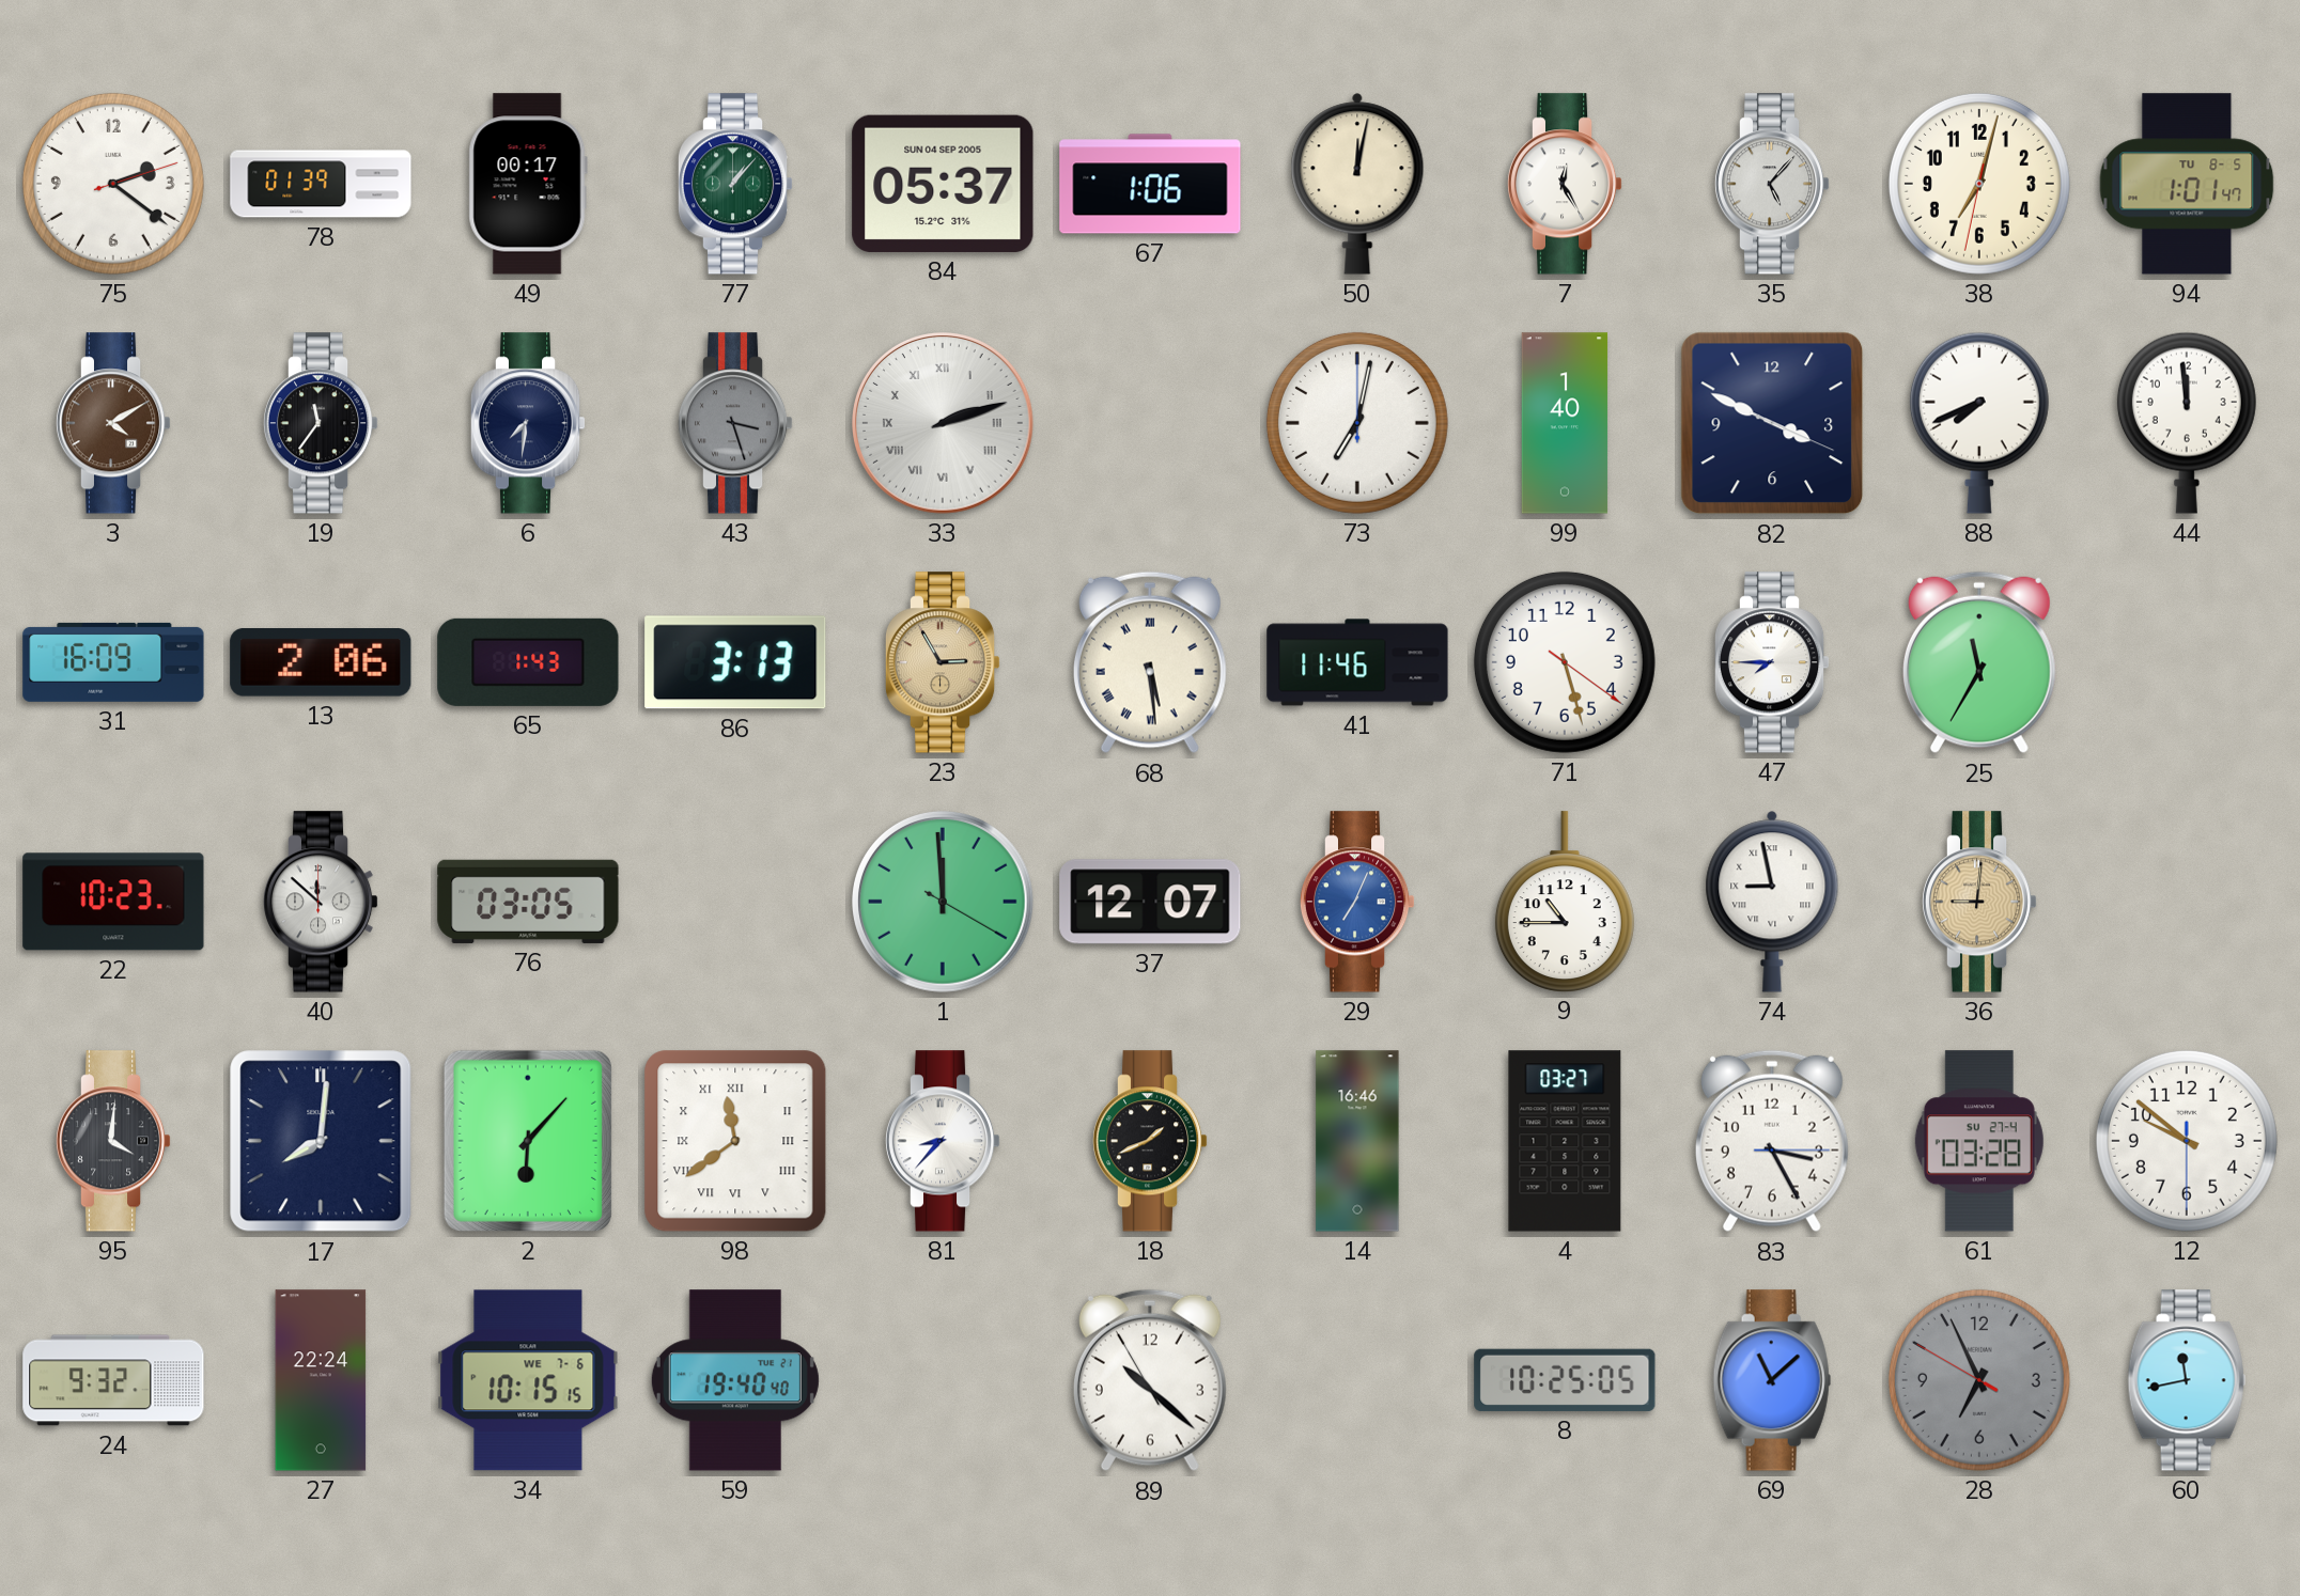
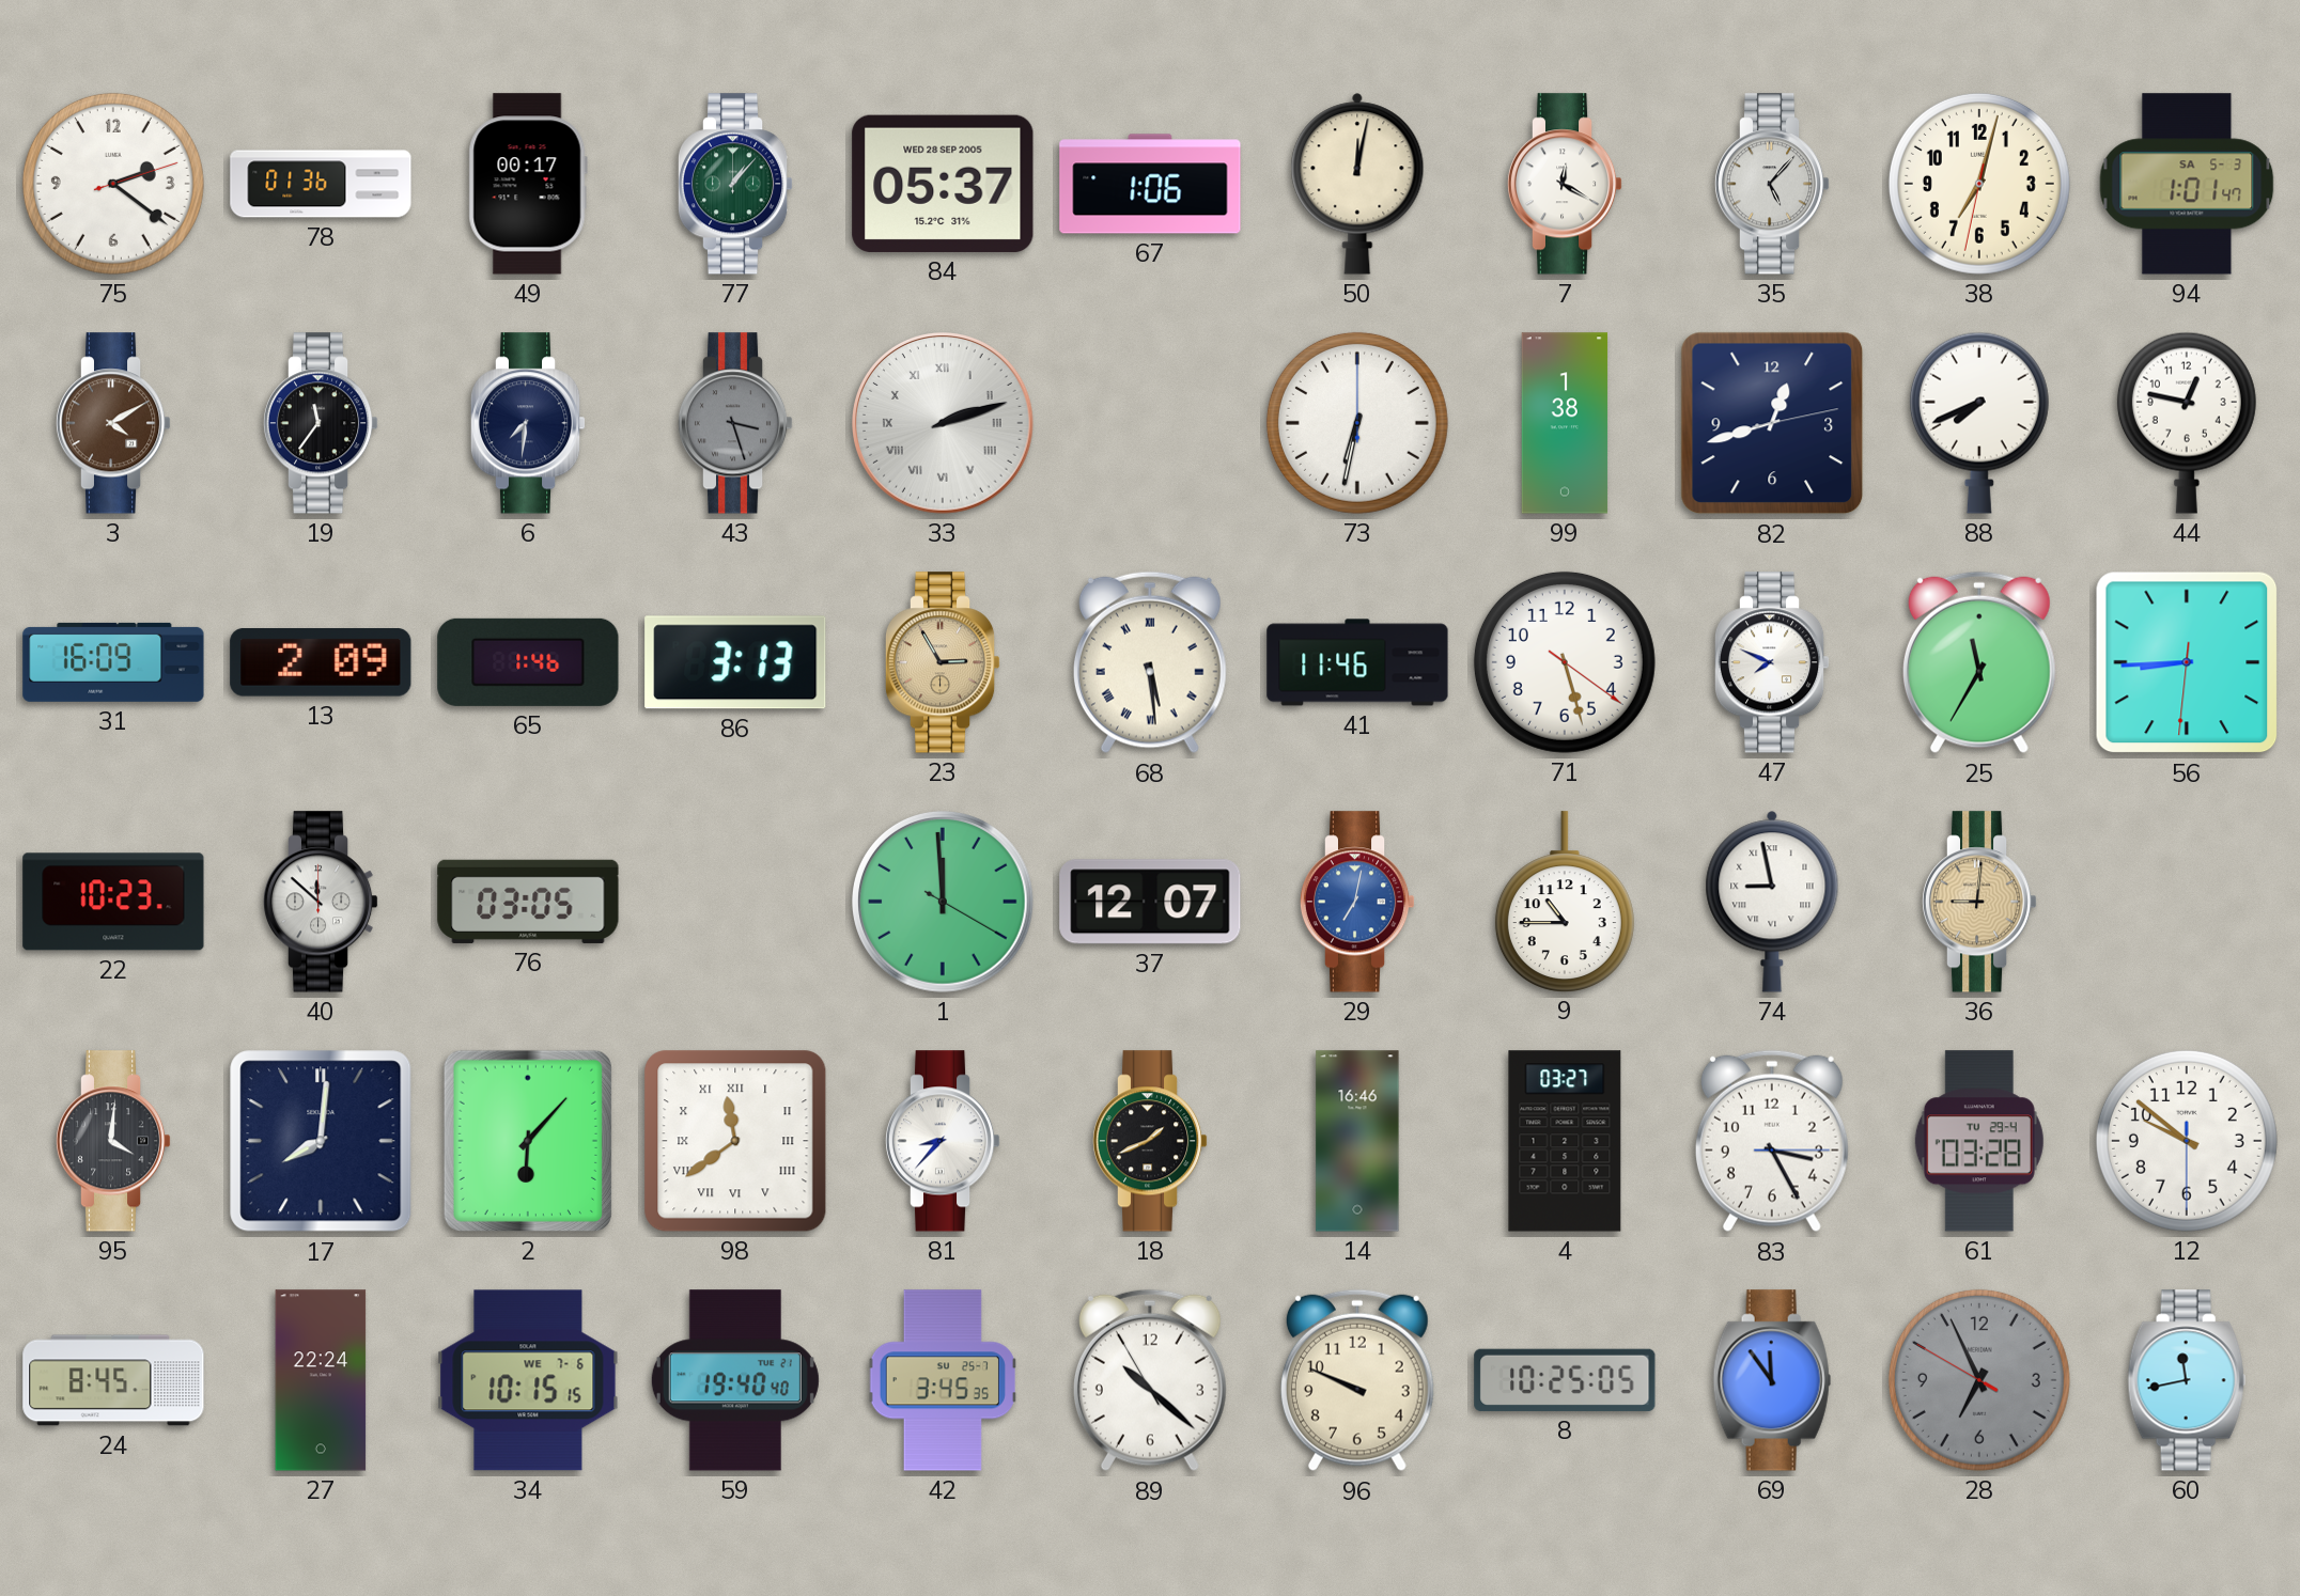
78: 01:39 -> 01:36
84 date: SUN 04 SEP 2005 -> WED 28 SEP 2005
7: 12:25 -> 12:20
94 date: TU 8-5 -> SA 5-3
73: 7:02 -> 6:32
99: 1:40 -> 1:38
82: 3:49 -> 12:42
44: 11:59 -> 12:47
13: 2:06 -> 2:09
65: 1:43 -> 1:46
47: 7:45 -> 7:49
56: none -> 8:44
29: 7:04 -> 7:02
61 date: SU 27-4 -> TU 29-4
24: 9:32 -> 8:45
42: none -> 3:45
96: none -> 9:49
69: 11:08 -> 11:54
